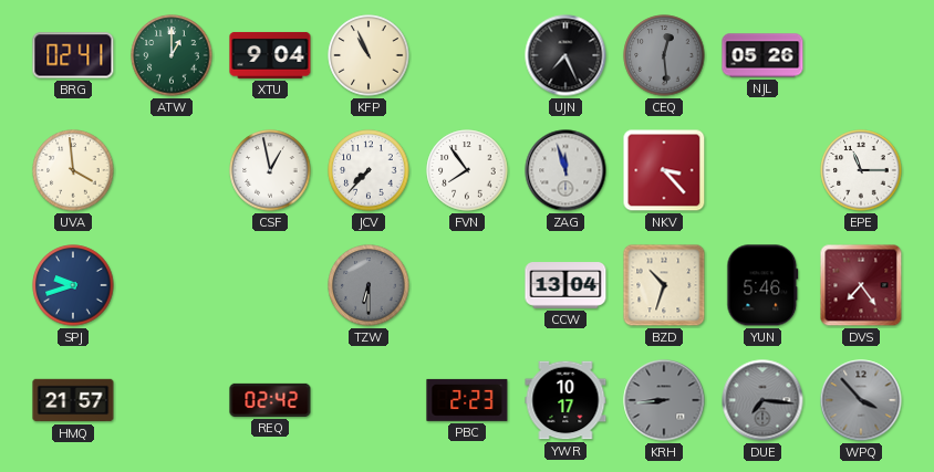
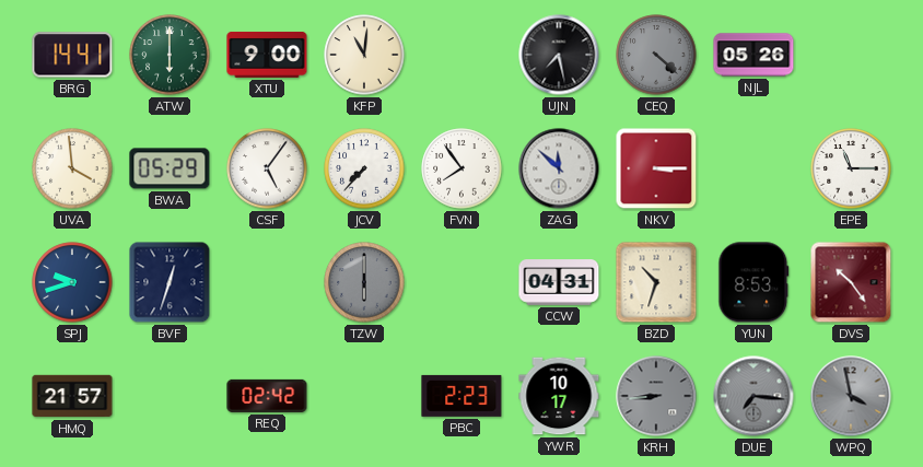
BRG: 02:41 -> 14:41
ATW: 1:00 -> 6:00
XTU: 9:04 -> 9:00
KFP: 10:56 -> 11:01
UJN: 7:26 -> 7:28
CEQ: 12:29 -> 4:22
BWA: none -> 05:29
CSF: 12:58 -> 5:06
ZAG: 11:57 -> 11:52
NKV: 3:23 -> 3:15
BVF: none -> 12:33
TZW: 6:30 -> 6:00
CCW: 13:04 -> 04:31
YUN: 5:46 -> 8:53
DVS: 7:24 -> 10:24
WPQ: 3:53 -> 3:58
